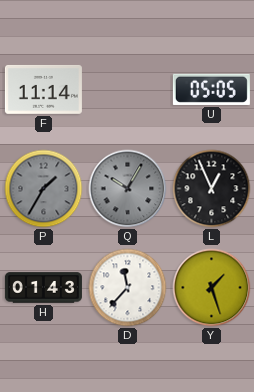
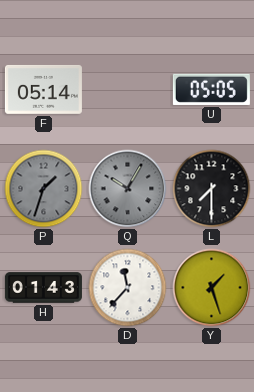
F: 11:14 -> 05:14
P: 1:35 -> 1:33
L: 12:56 -> 7:30
